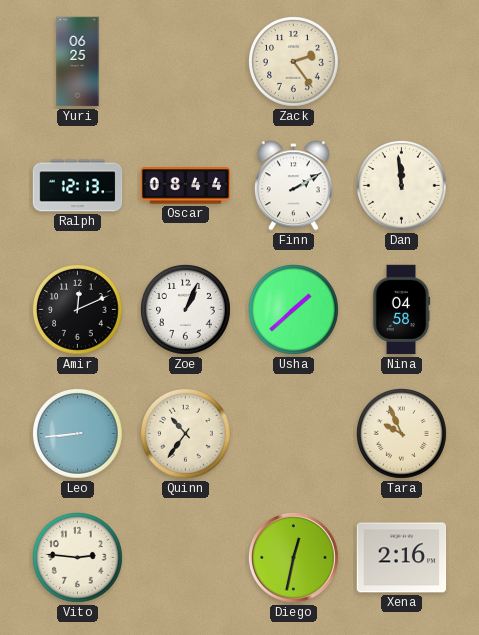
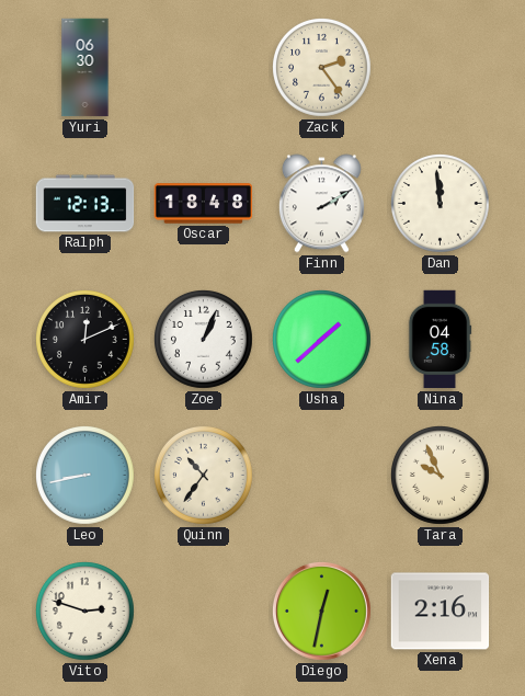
Yuri: 06:25 -> 06:30
Oscar: 08:44 -> 18:48
Leo: 8:44 -> 8:43
Vito: 2:46 -> 2:48
